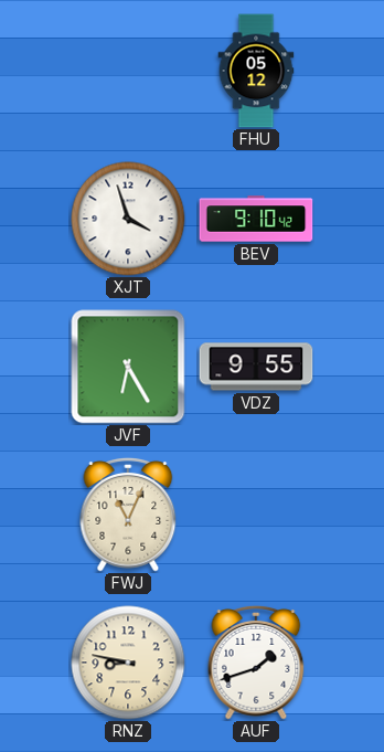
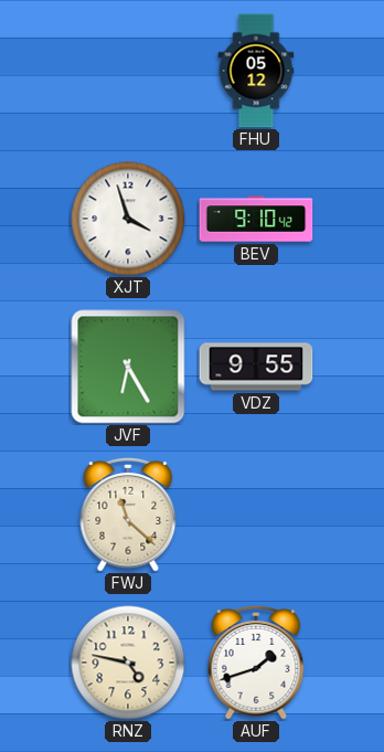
FWJ: 11:04 -> 11:22
RNZ: 8:47 -> 4:47
